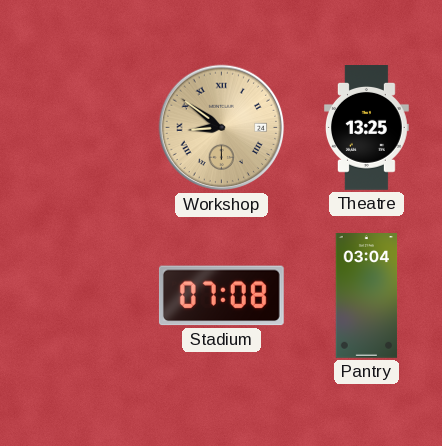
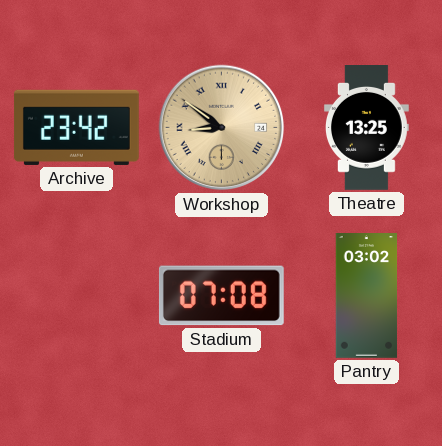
Archive: none -> 23:42
Pantry: 03:04 -> 03:02
